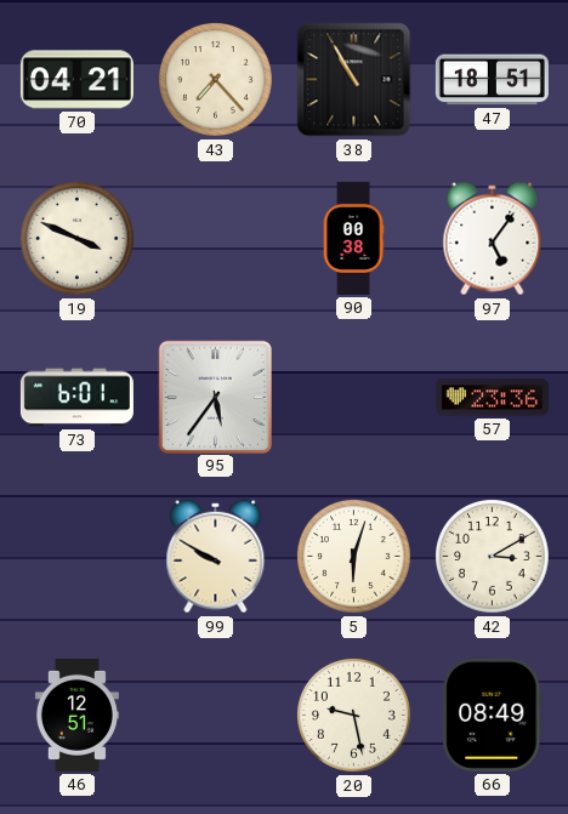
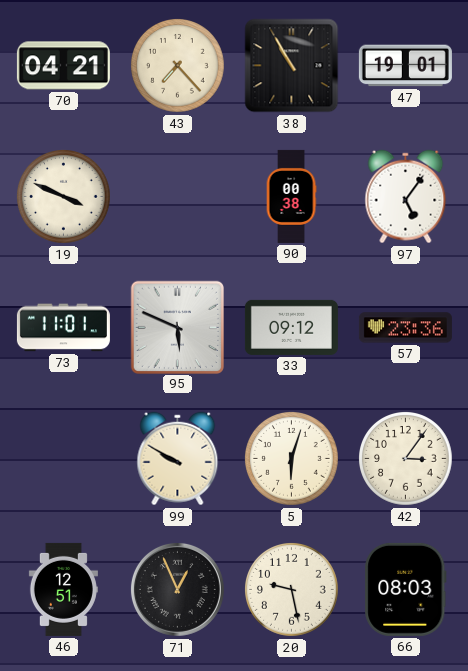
47: 18:51 -> 19:01
73: 6:01 -> 11:01
95: 5:36 -> 5:49
33: none -> 09:12
42: 3:10 -> 3:06
71: none -> 12:56
66: 08:49 -> 08:03
